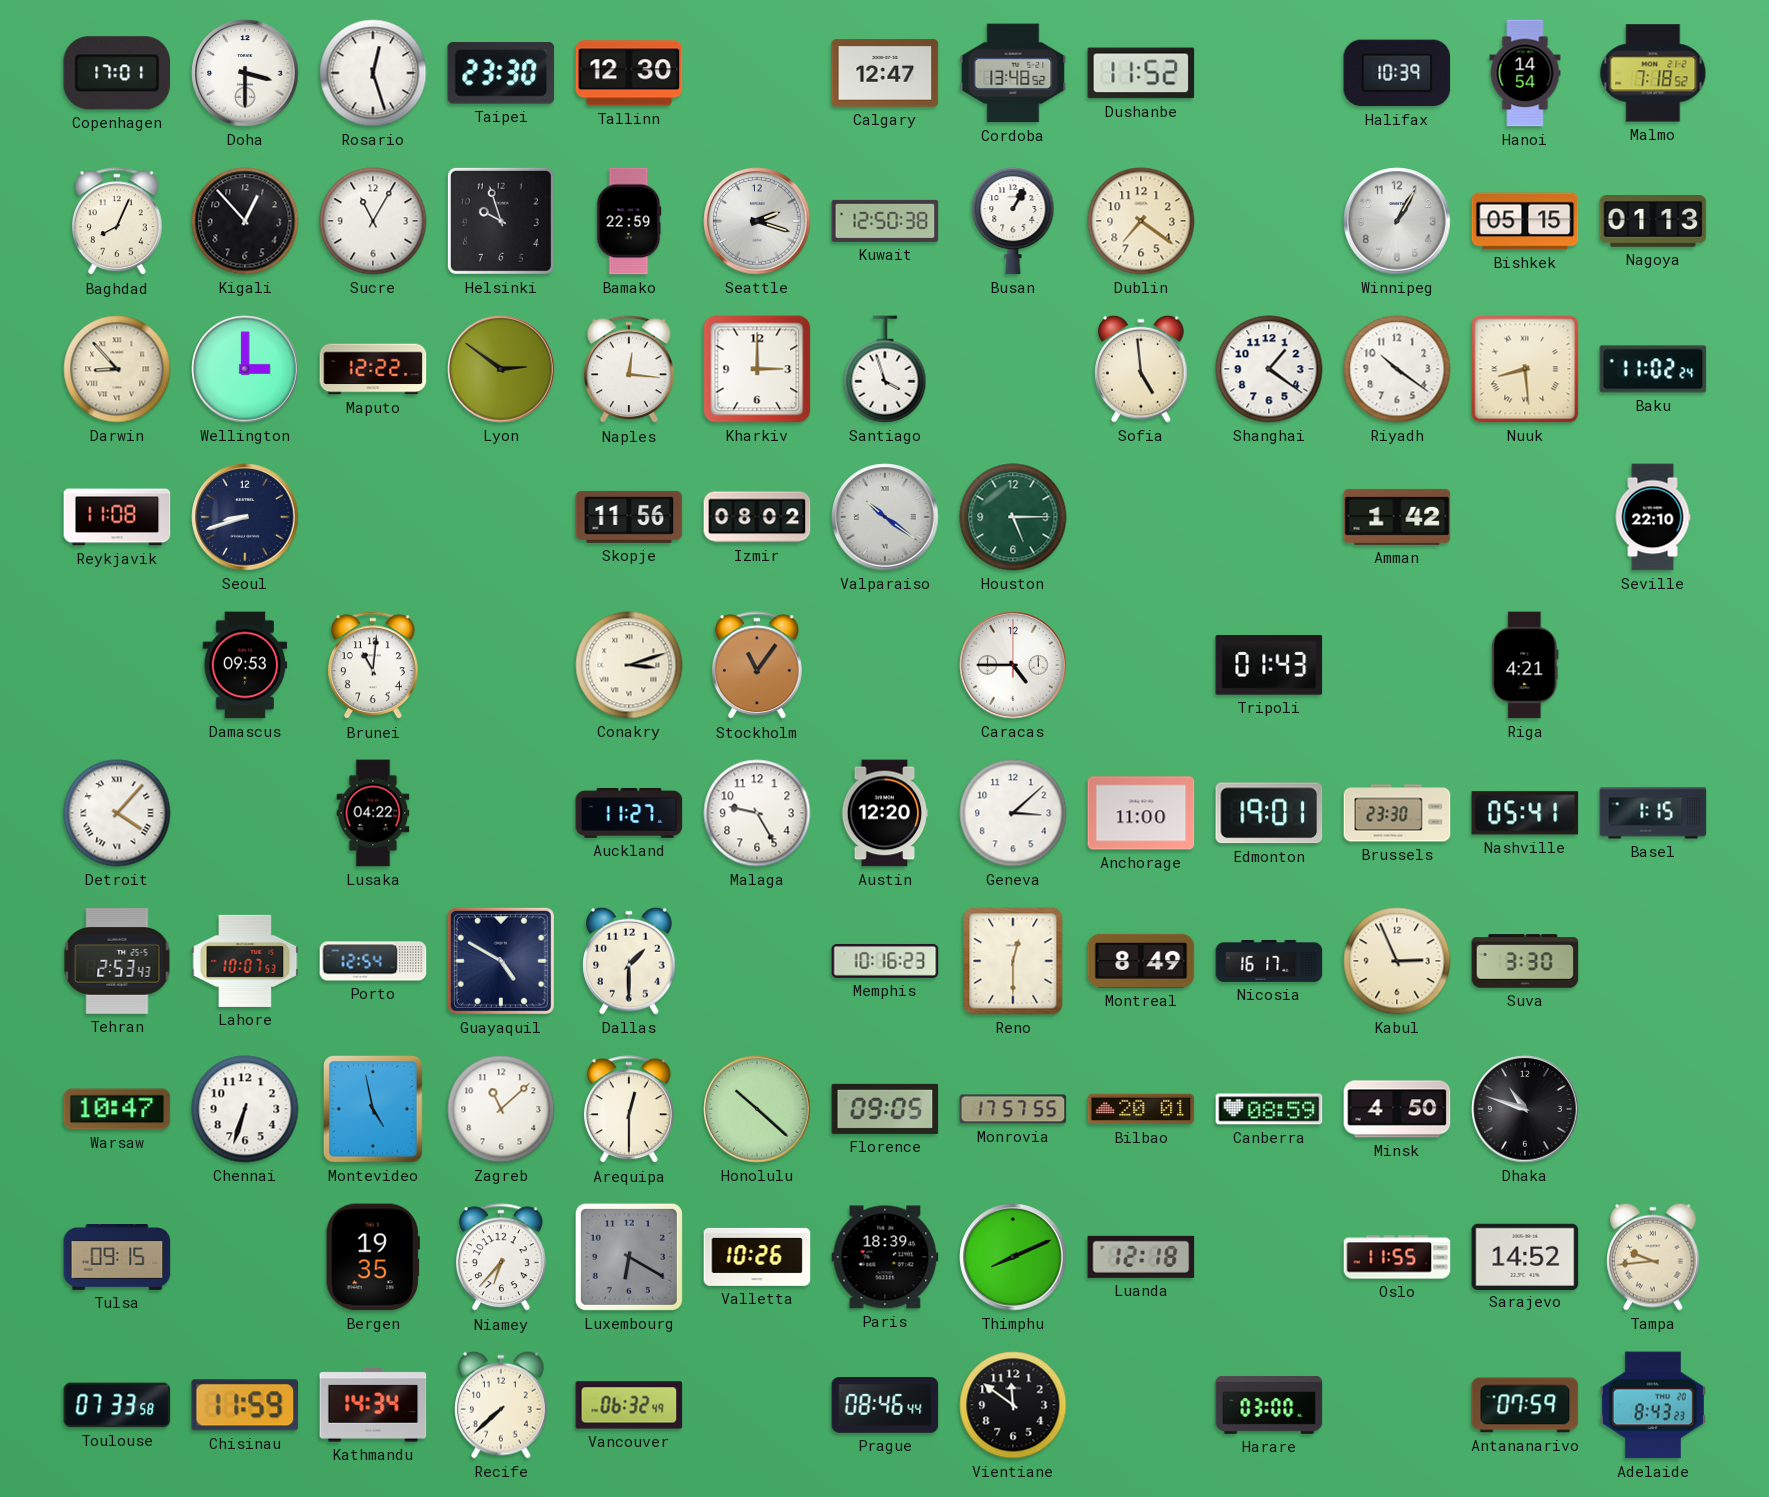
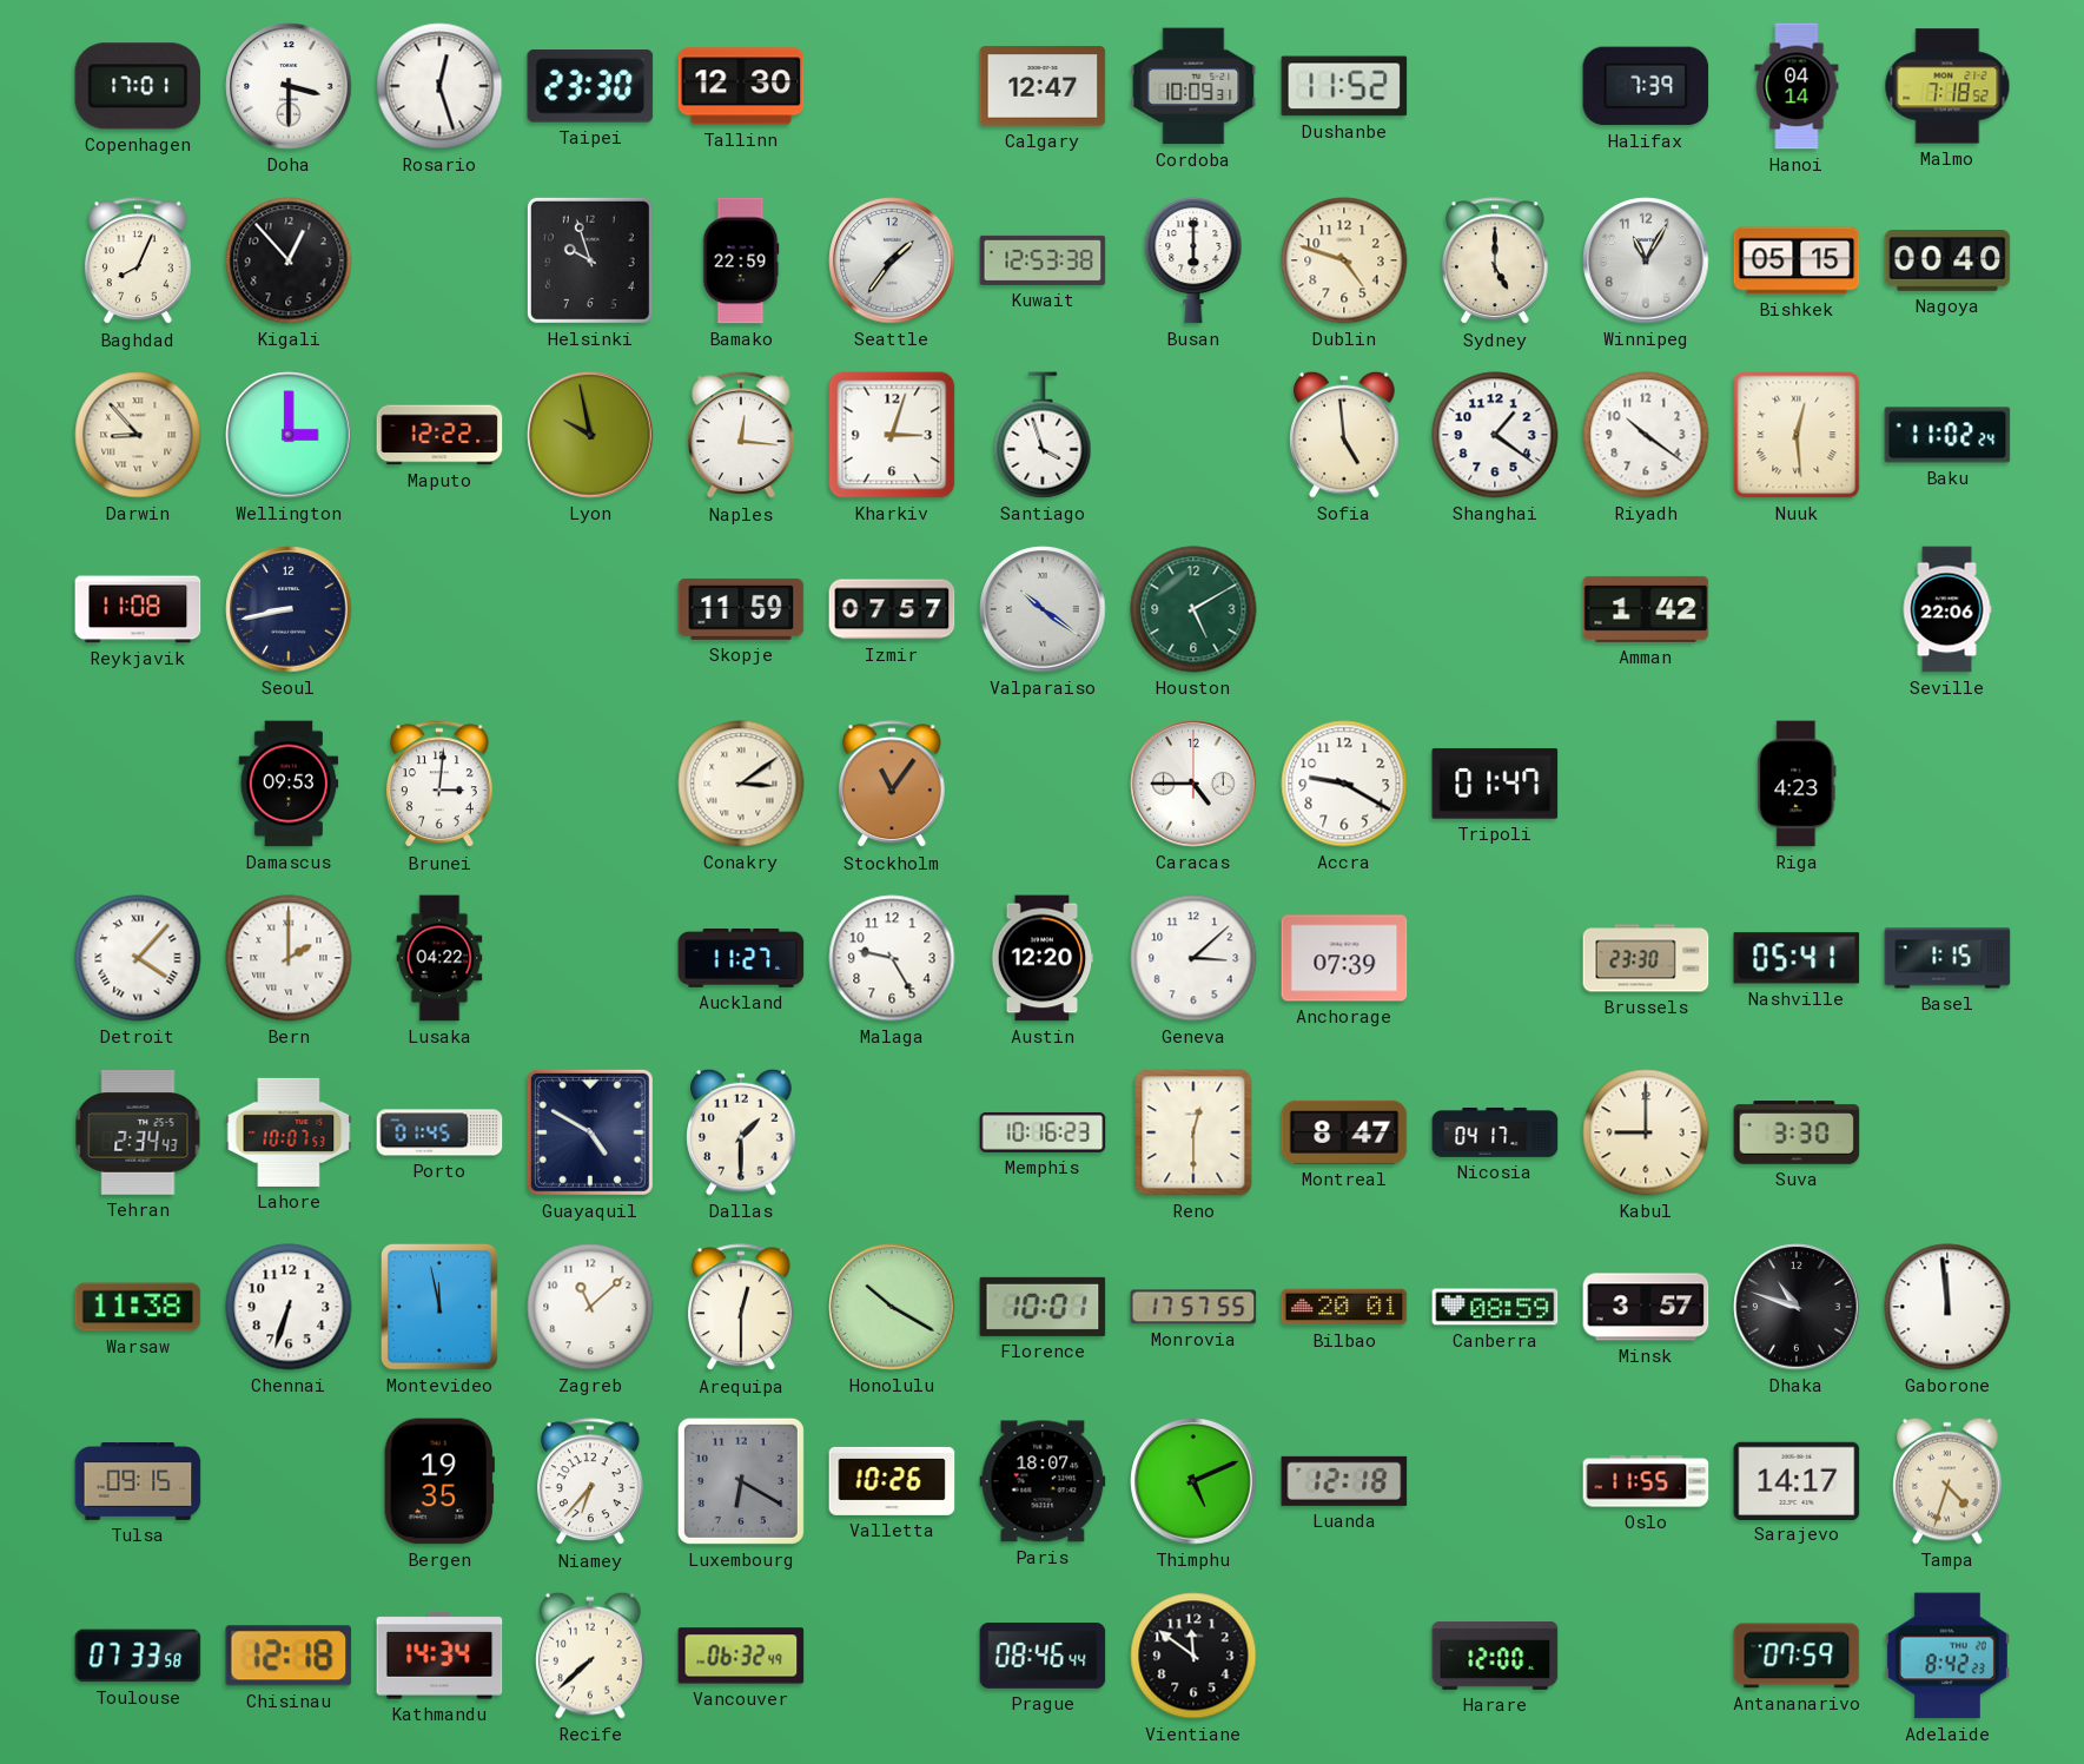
Cordoba: 13:48 -> 10:09
Halifax: 10:39 -> 7:39
Hanoi: 14:54 -> 04:14
Sucre: 11:05 -> none
Seattle: 2:18 -> 1:36
Kuwait: 12:50 -> 12:53
Busan: 1:05 -> 6:00
Dublin: 7:21 -> 4:48
Sydney: none -> 5:00
Winnipeg: 1:05 -> 11:05
Nagoya: 01:13 -> 00:40
Lyon: 2:51 -> 9:58
Kharkiv: 3:00 -> 3:03
Nuuk: 8:29 -> 12:29
Seoul: 8:42 -> 8:43
Skopje: 11:56 -> 11:59
Izmir: 08:02 -> 07:57
Houston: 5:15 -> 5:10
Seville: 22:10 -> 22:06
Brunei: 11:01 -> 3:01
Conakry: 3:12 -> 3:09
Accra: none -> 9:20
Tripoli: 01:43 -> 01:47
Riga: 4:21 -> 4:23
Bern: none -> 2:00
Anchorage: 11:00 -> 07:39
Edmonton: 19:01 -> none
Tehran: 2:53 -> 2:34
Porto: 12:54 -> 01:45
Montreal: 8:49 -> 8:47
Nicosia: 16:17 -> 04:17
Kabul: 2:56 -> 9:00
Warsaw: 10:47 -> 11:38
Montevideo: 4:58 -> 11:58
Honolulu: 10:22 -> 10:20
Florence: 09:05 -> 10:01
Minsk: 4:50 -> 3:57
Gaborone: none -> 11:59
Paris: 18:39 -> 18:07
Thimphu: 8:11 -> 5:11
Sarajevo: 14:52 -> 14:17
Tampa: 9:44 -> 4:33
Chisinau: 11:59 -> 12:18
Harare: 03:00 -> 12:00
Adelaide: 8:43 -> 8:42
